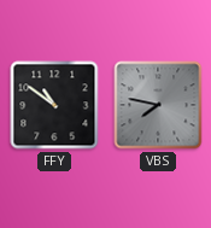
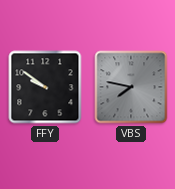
FFY: 10:51 -> 9:51
